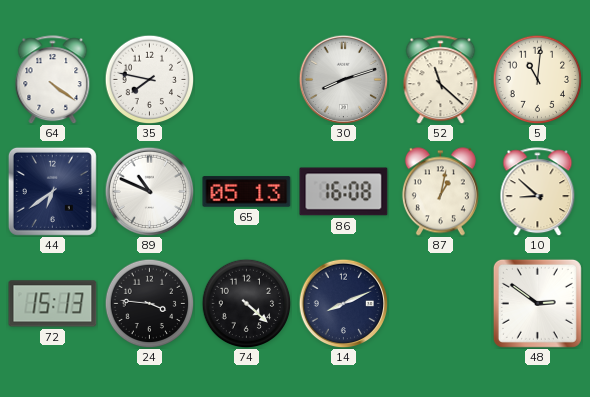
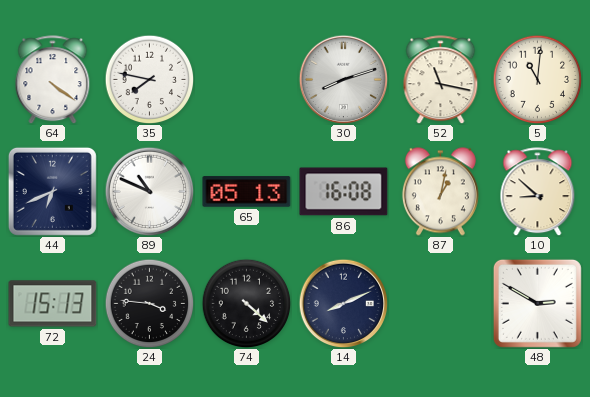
52: 11:22 -> 11:17
44: 6:39 -> 6:41
48: 2:51 -> 2:50
